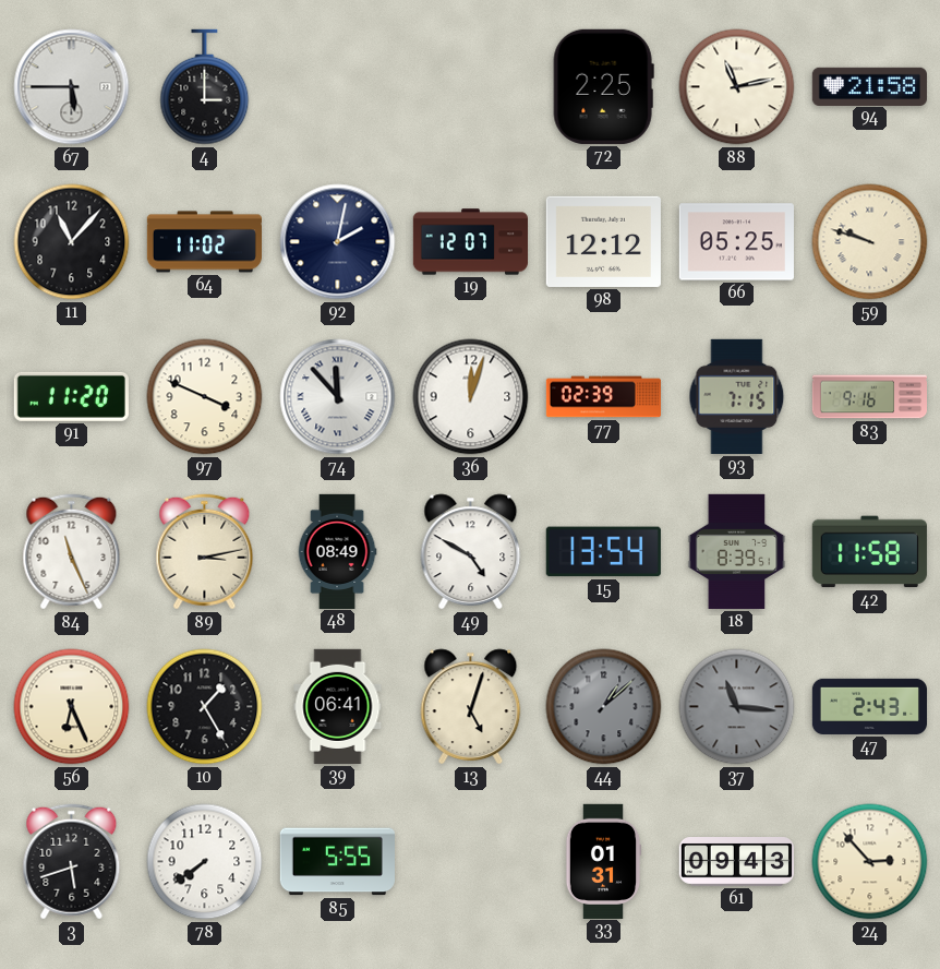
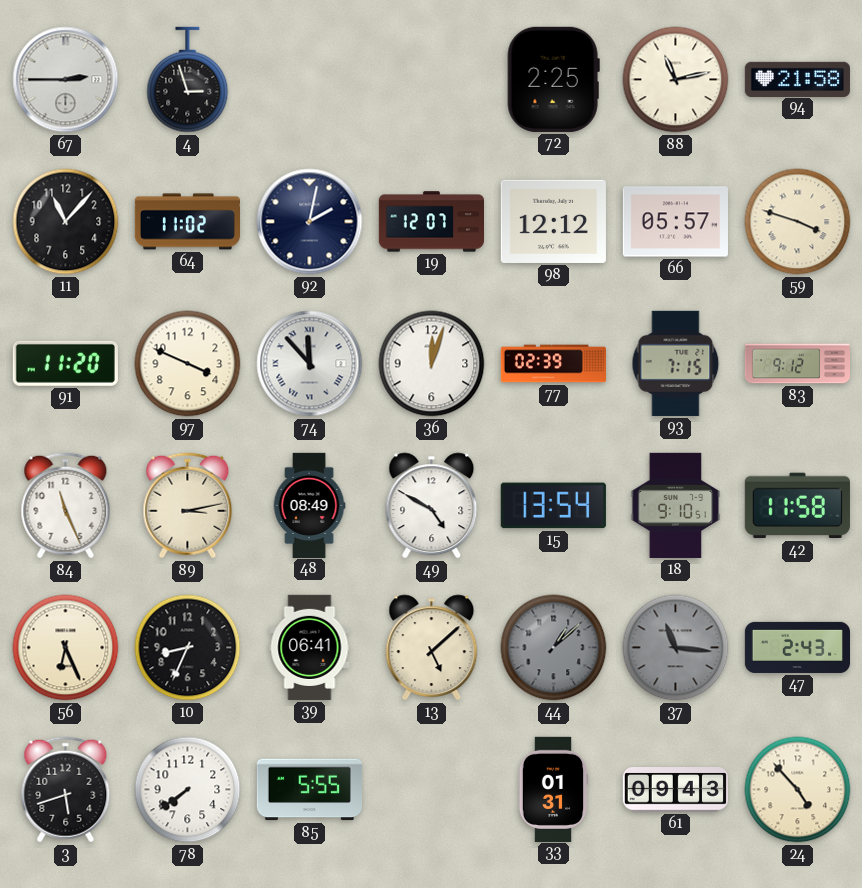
67: 5:45 -> 2:45
4: 3:00 -> 2:57
66: 05:25 -> 05:57
59: 9:48 -> 3:48
83: 9:16 -> 9:12
18: 8:39 -> 9:10
10: 1:25 -> 8:34
13: 5:03 -> 5:08
24: 2:53 -> 4:53
